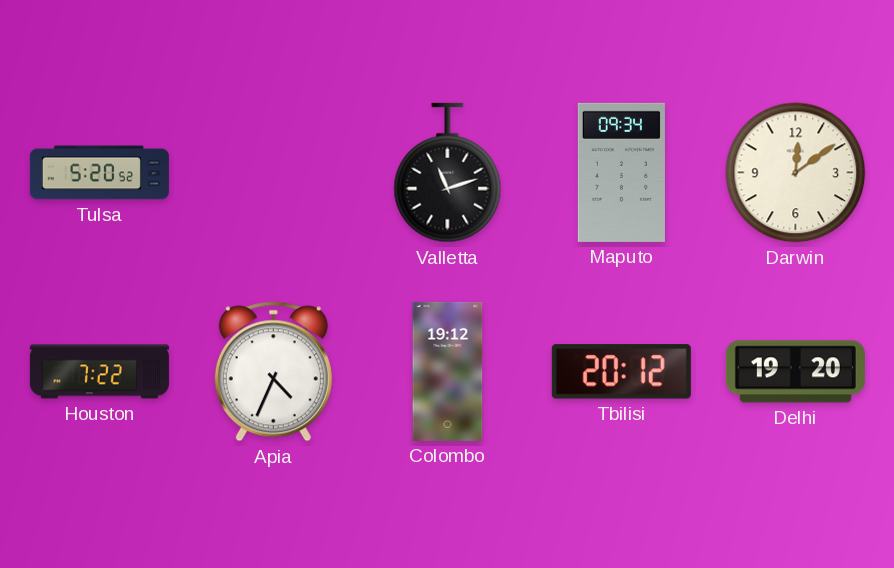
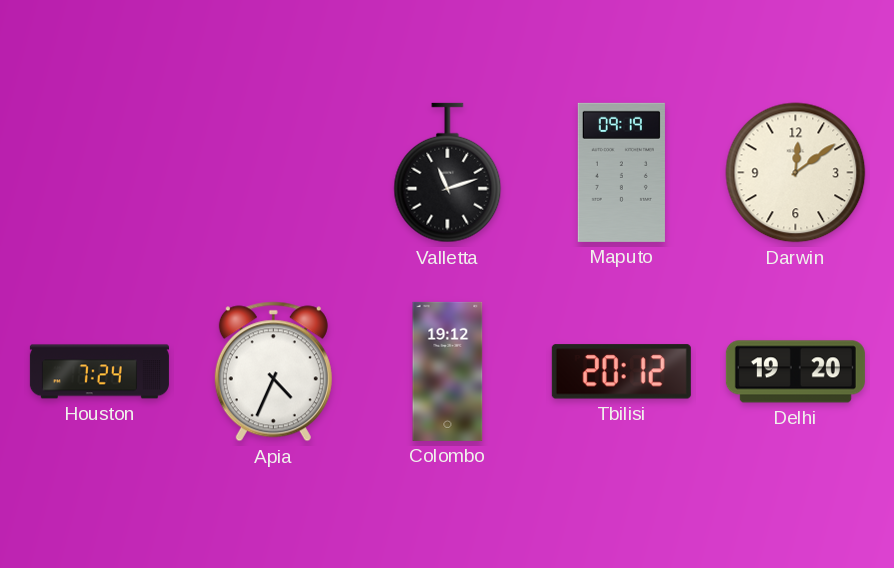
Tulsa: 5:20 -> none
Maputo: 09:34 -> 09:19
Houston: 7:22 -> 7:24
